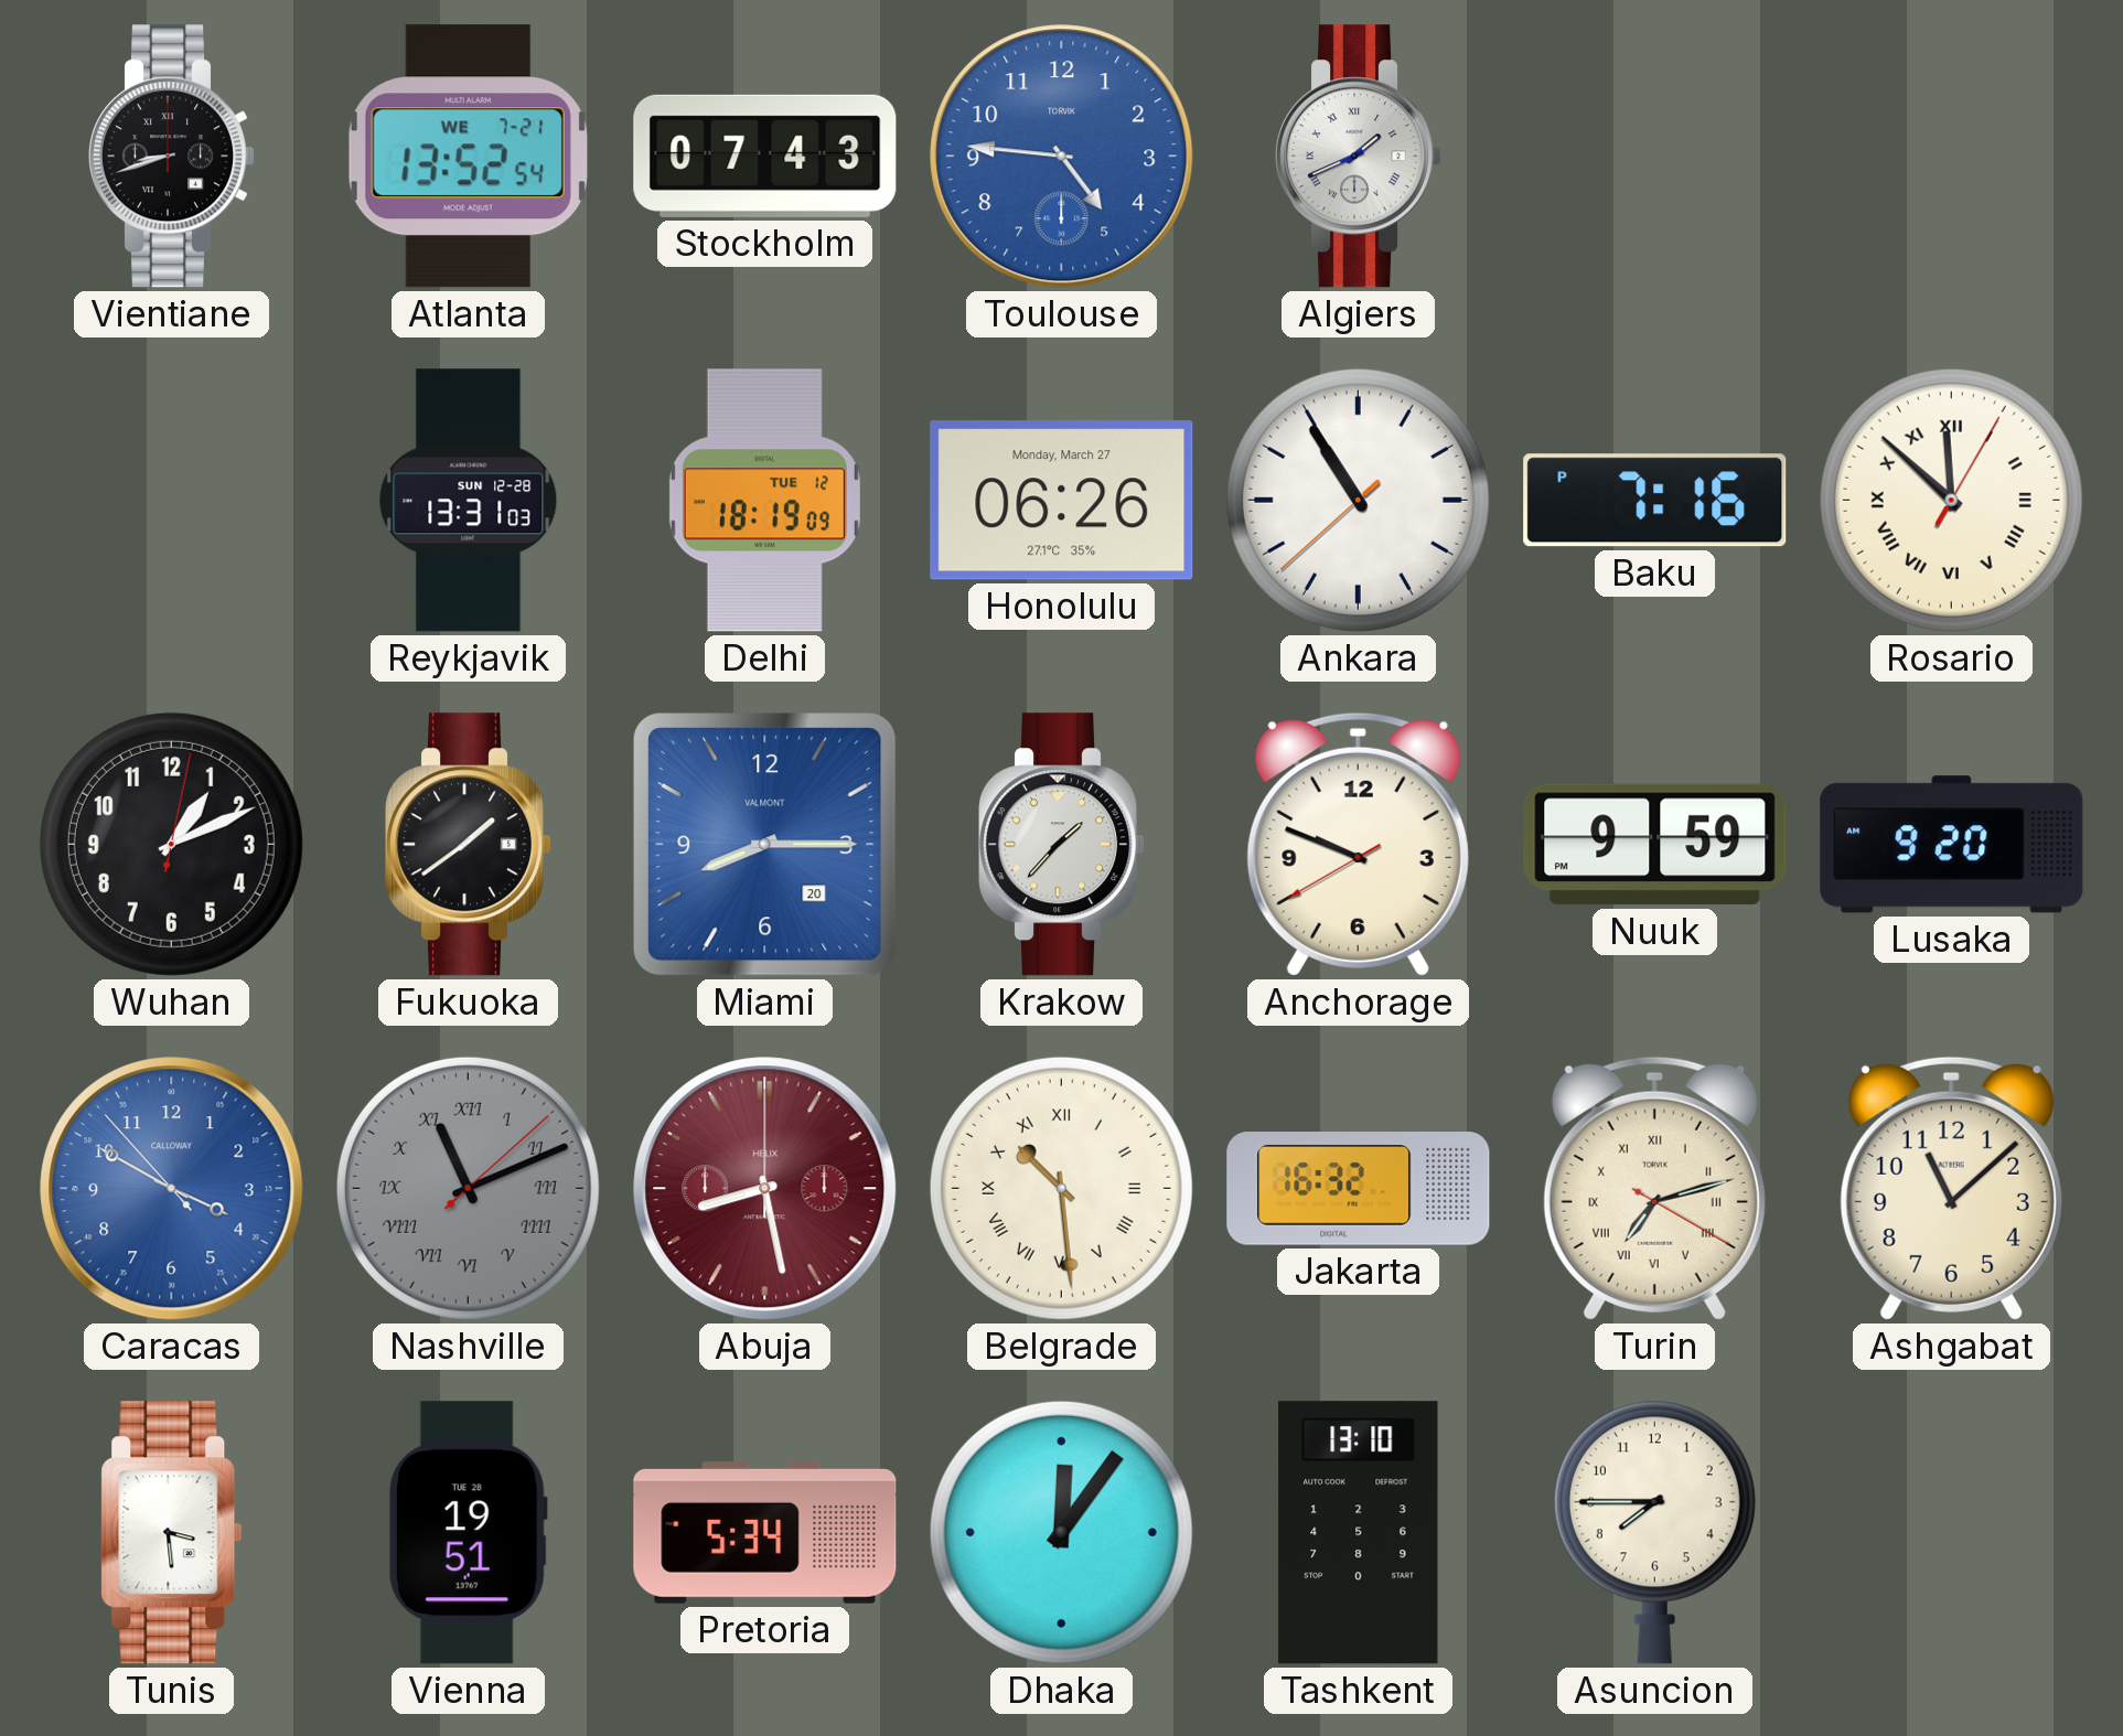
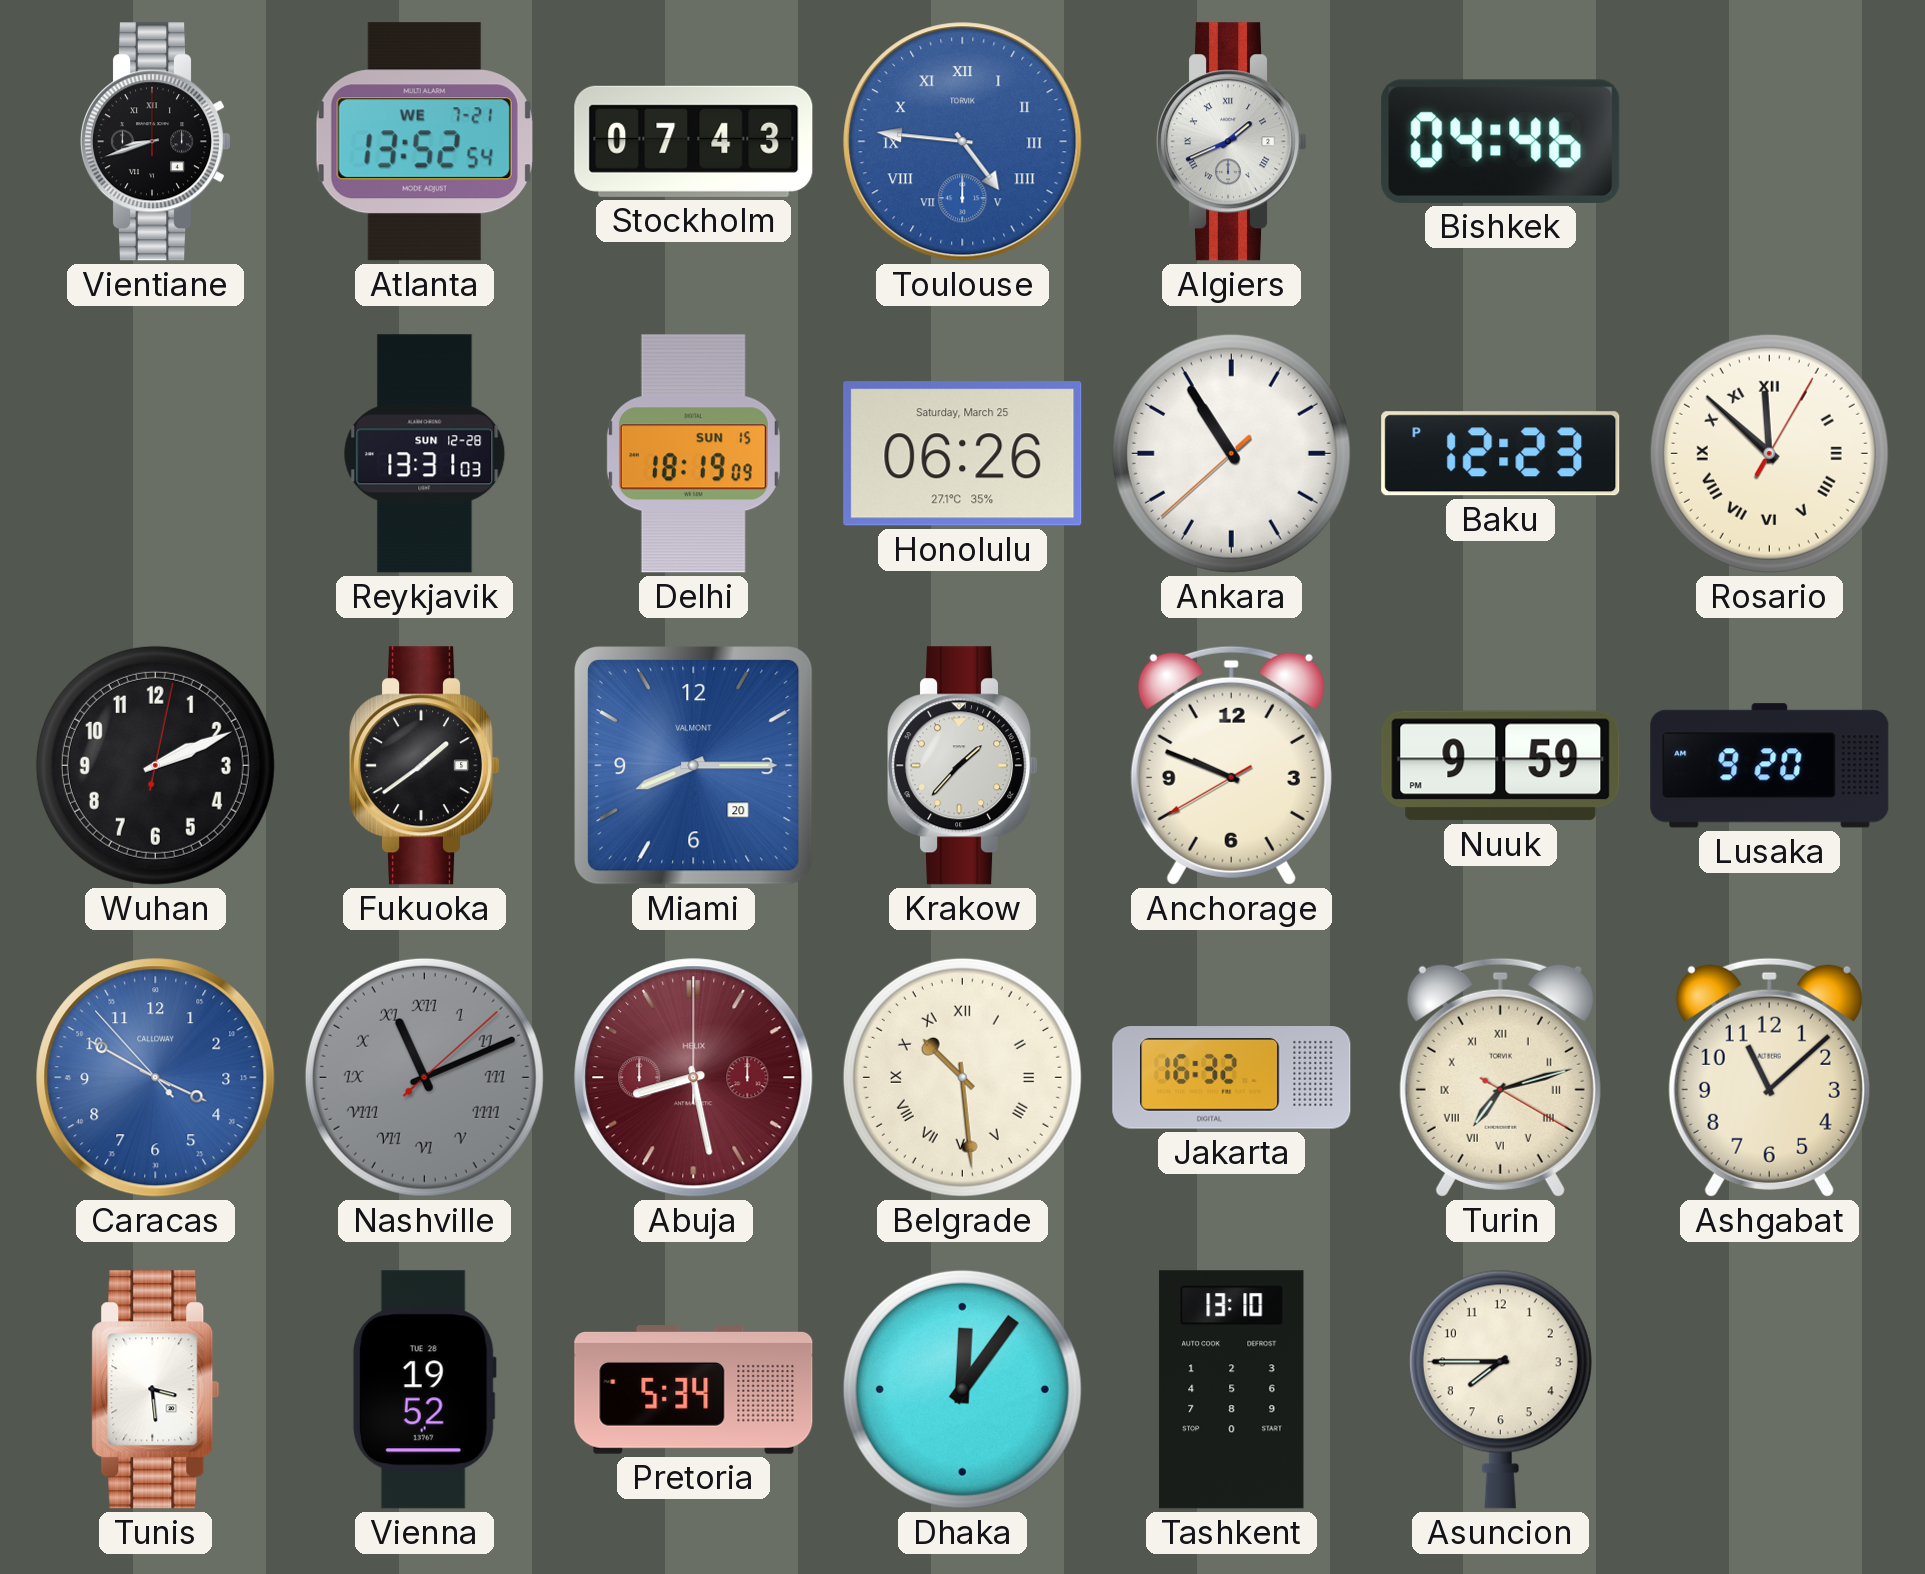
Toulouse numerals: Arabic -> Roman
Bishkek: none -> 04:46
Delhi date: TUE 12 -> SUN 15
Honolulu date: Monday, March 27 -> Saturday, March 25
Baku: 7:16 -> 12:23
Wuhan: 1:11 -> 2:11
Vienna: 19:51 -> 19:52
